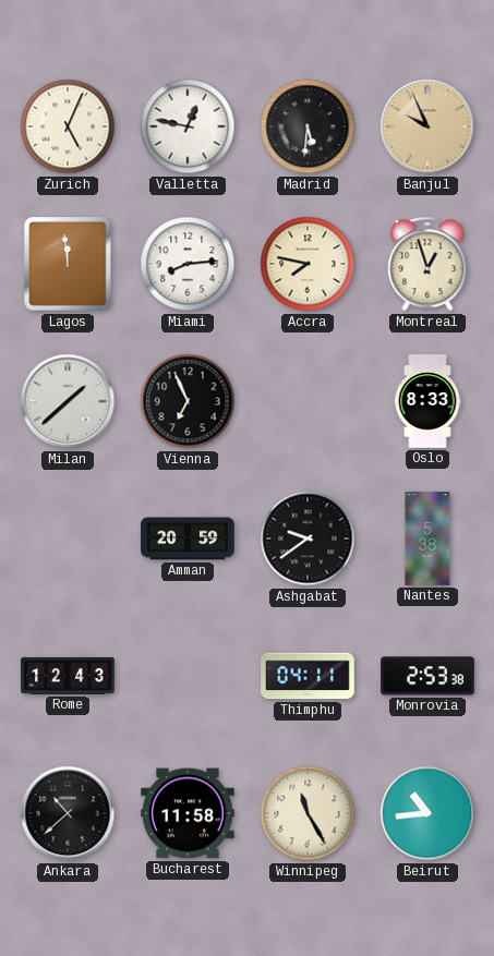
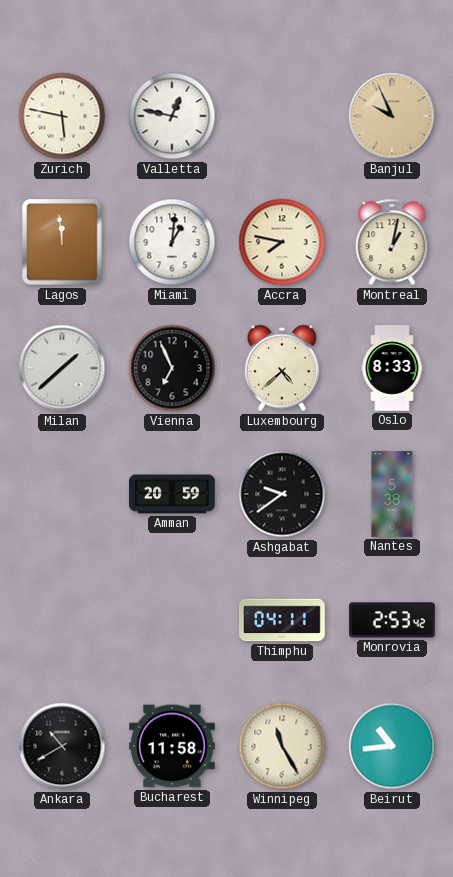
Zurich: 5:04 -> 5:47
Madrid: 5:31 -> none
Miami: 8:14 -> 1:01
Montreal: 12:57 -> 1:02
Luxembourg: none -> 4:38
Rome: 12:43 -> none
Monrovia: 2:53:38 -> 2:53:42
Ankara: 10:38 -> 10:40
